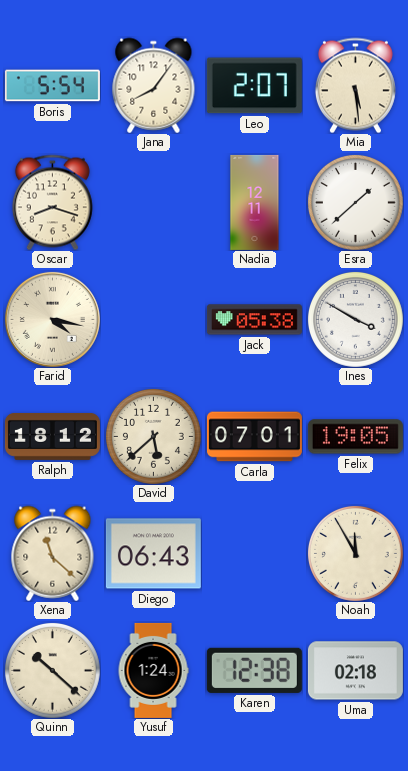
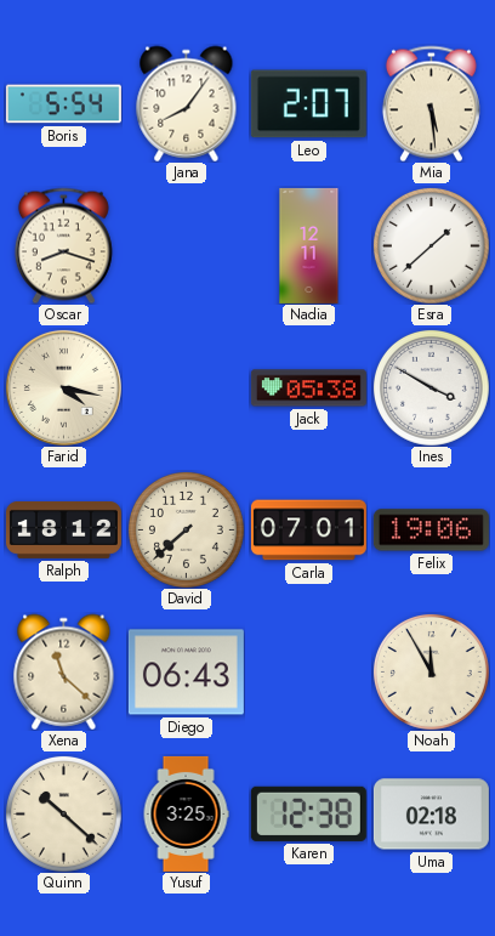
David: 5:38 -> 7:38
Felix: 19:05 -> 19:06
Yusuf: 1:24 -> 3:25
